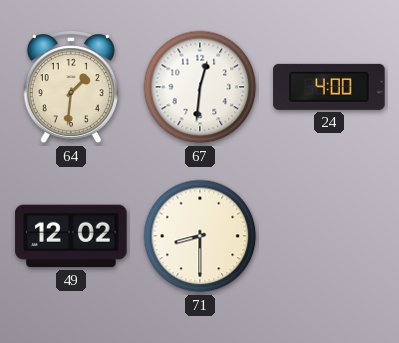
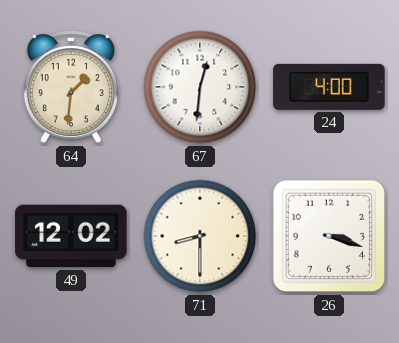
26: none -> 3:18
